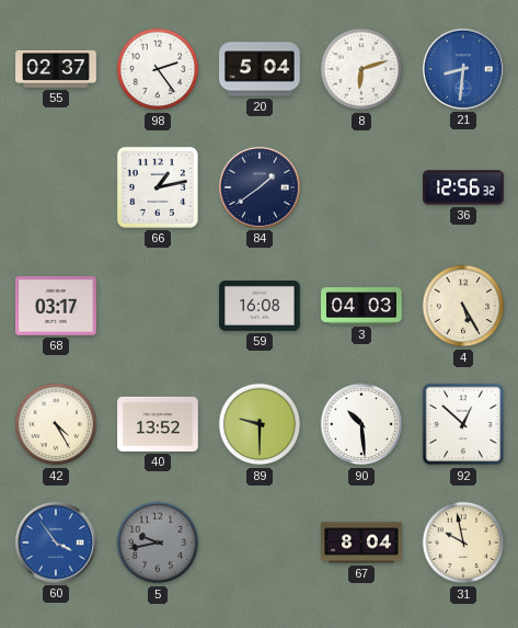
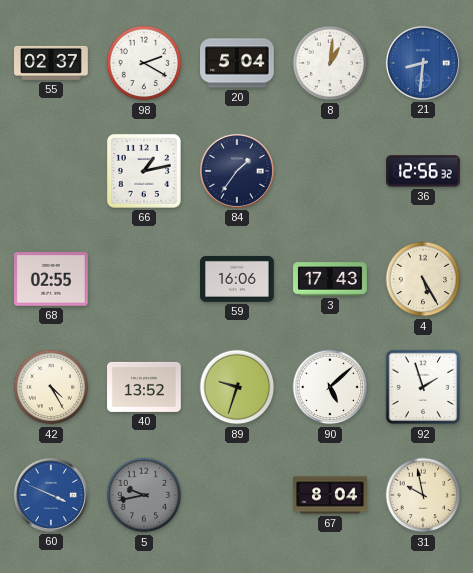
98: 2:24 -> 2:20
8: 6:12 -> 1:01
84: 1:39 -> 1:36
68: 03:17 -> 02:55
59: 16:08 -> 16:06
3: 04:03 -> 17:43
89: 9:30 -> 9:33
90: 10:29 -> 5:08
92: 12:52 -> 1:57
60: 3:54 -> 3:49
